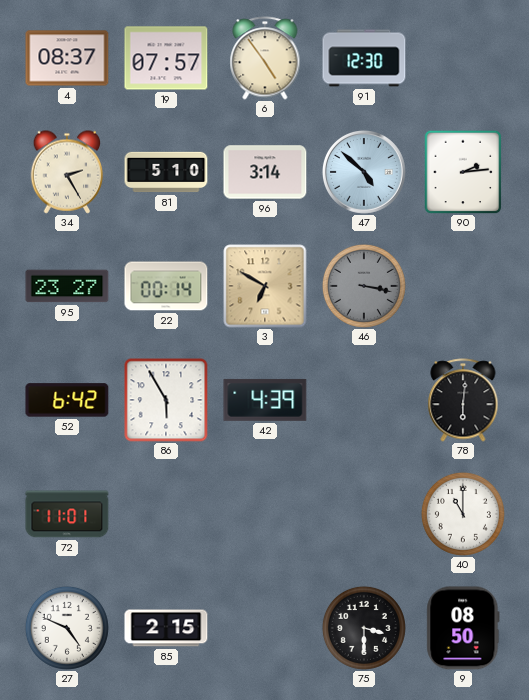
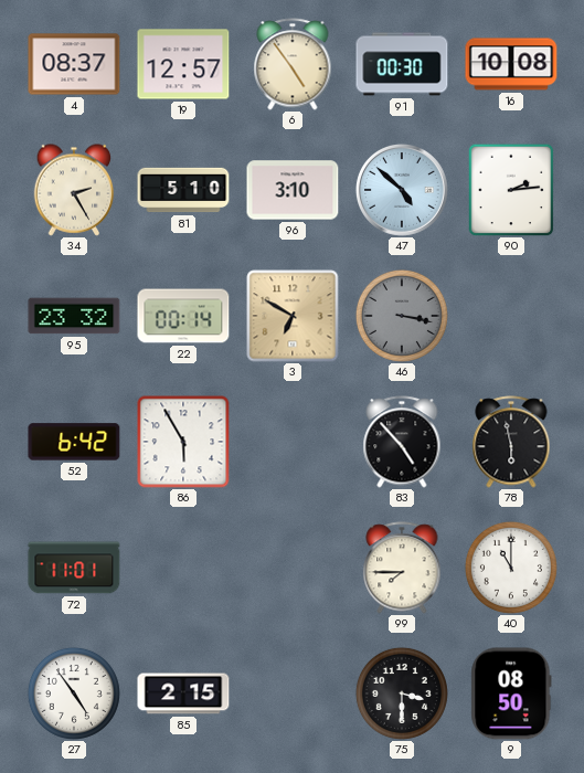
19: 07:57 -> 12:57
91: 12:30 -> 00:30
16: none -> 10:08
96: 3:14 -> 3:10
95: 23:27 -> 23:32
42: 4:39 -> none
83: none -> 4:53
78: 6:01 -> 5:58
99: none -> 7:45
27: 4:49 -> 4:54
